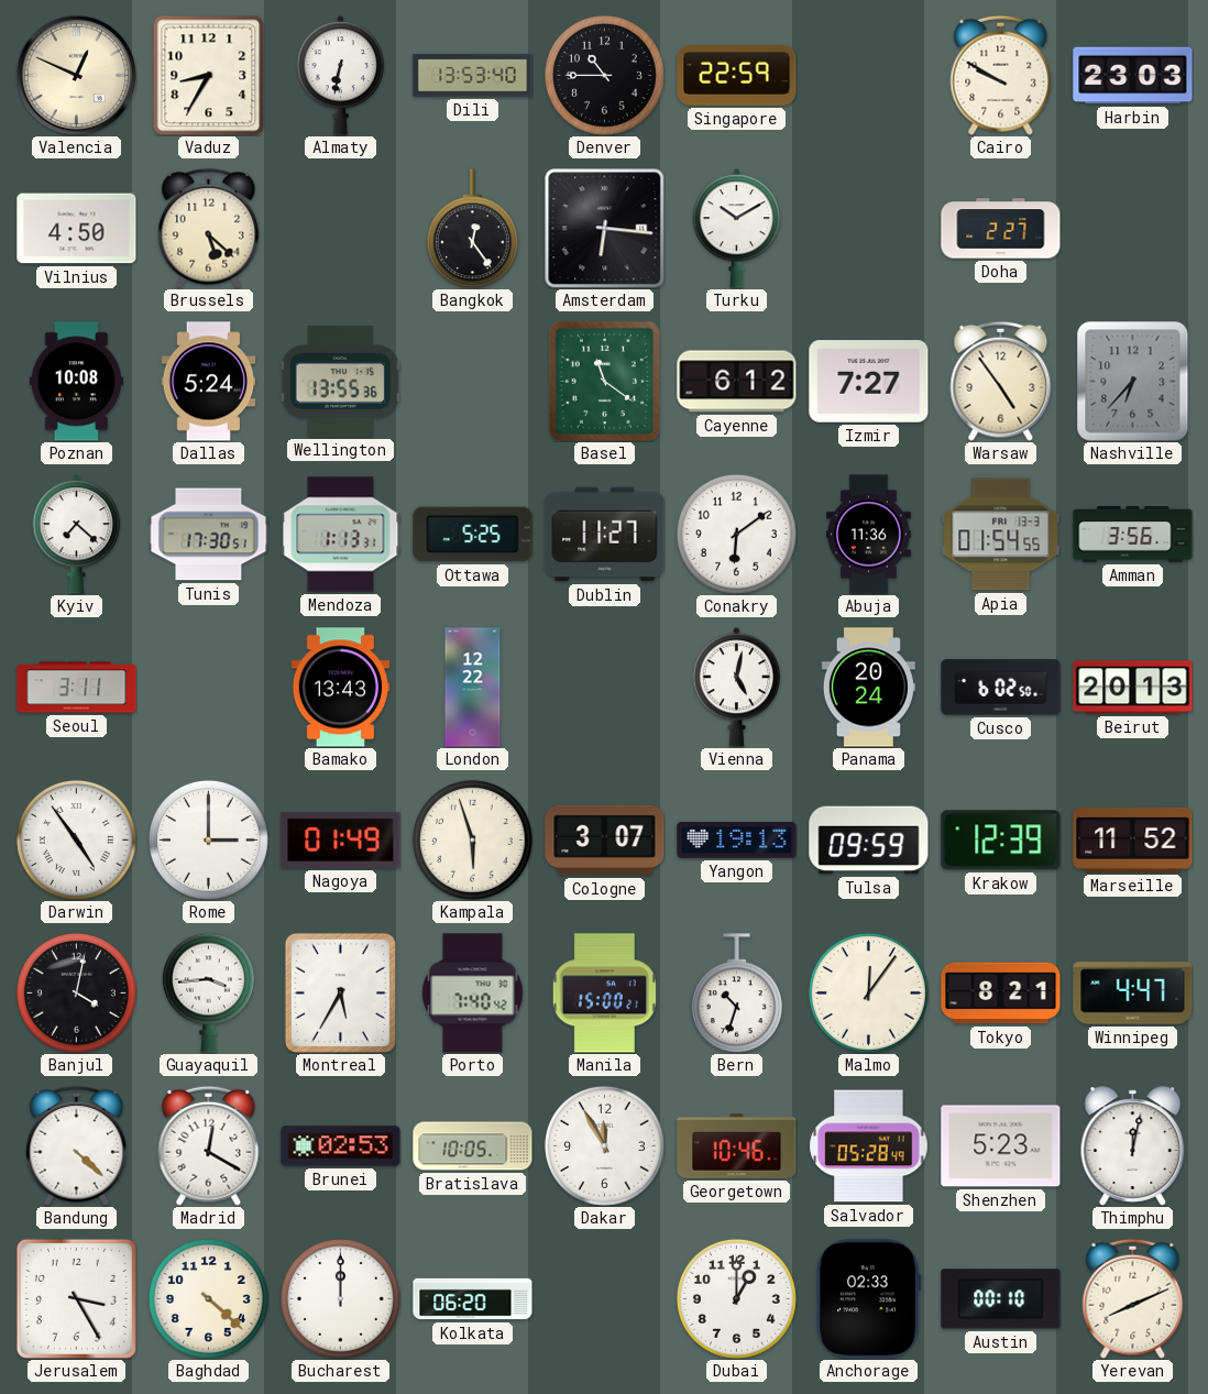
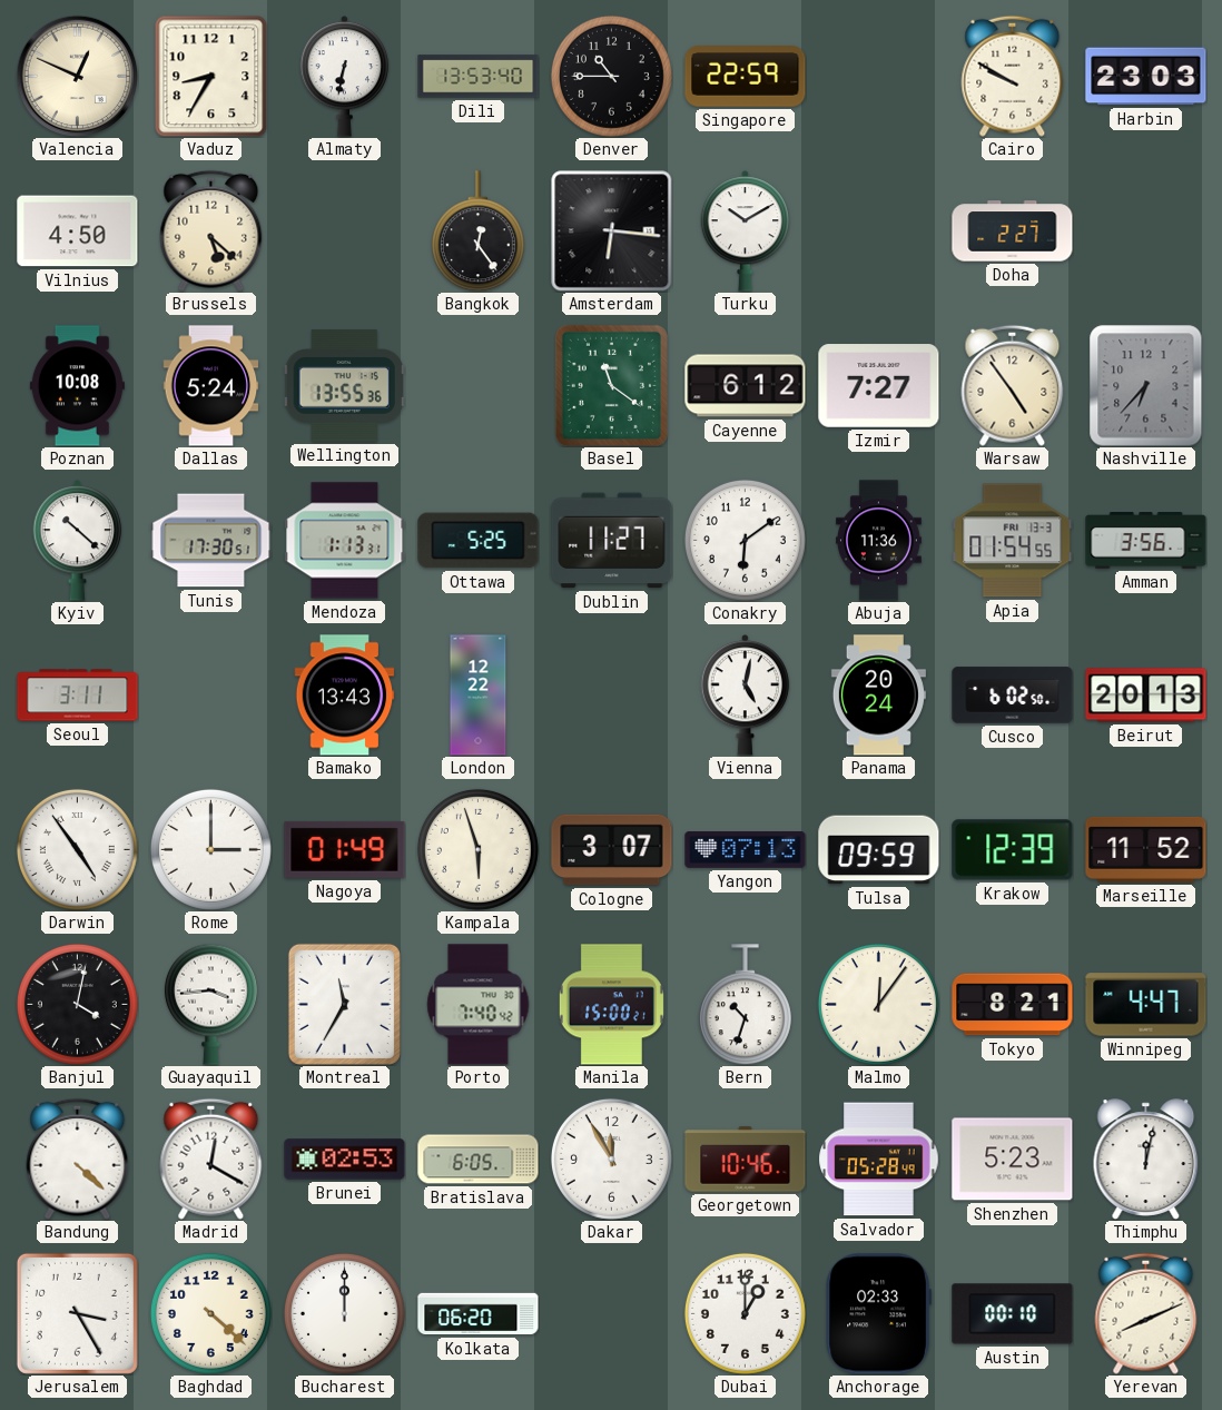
Kyiv: 7:22 -> 10:22
Yangon: 19:13 -> 07:13
Montreal: 5:35 -> 11:35
Bratislava: 10:05 -> 6:05
